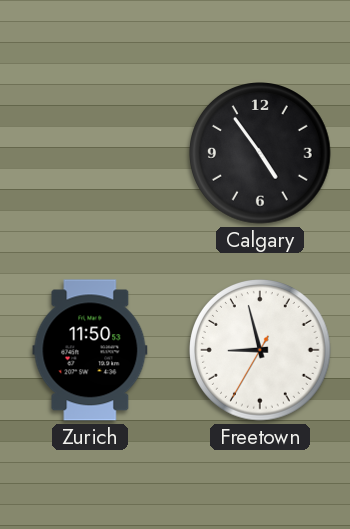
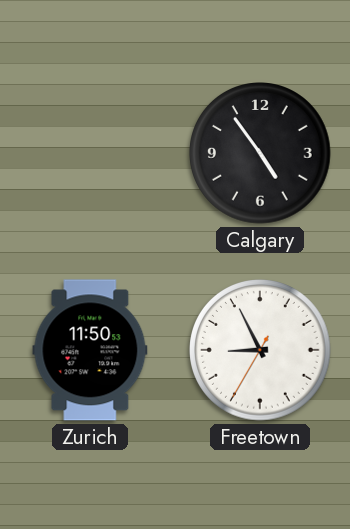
Freetown: 8:57 -> 8:55
